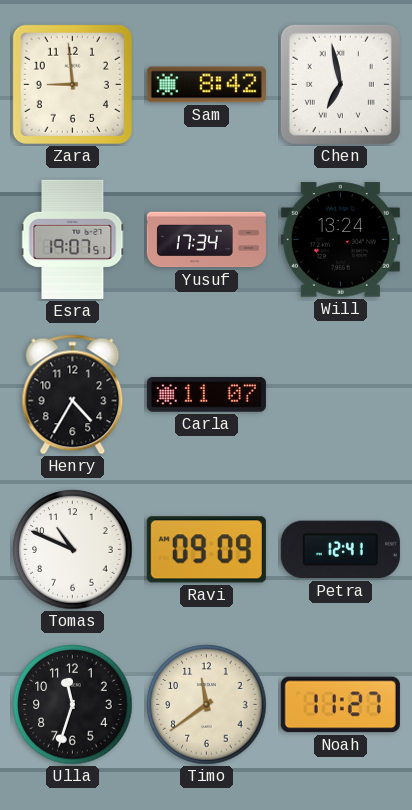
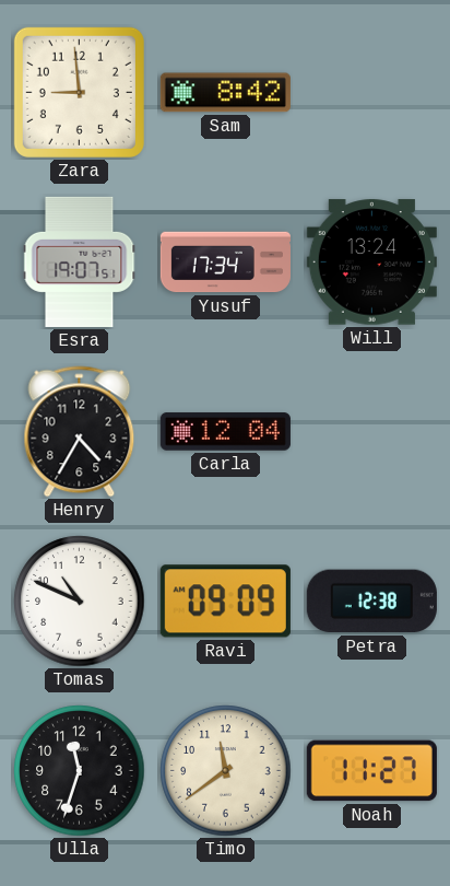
Chen: 6:58 -> none
Carla: 11:07 -> 12:04
Petra: 12:41 -> 12:38
